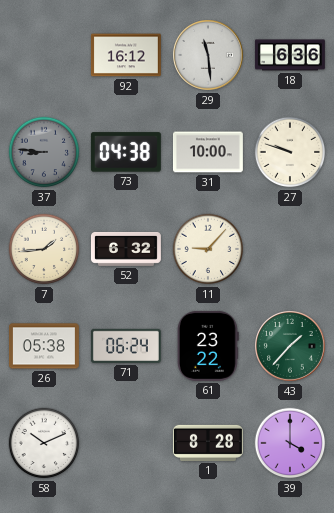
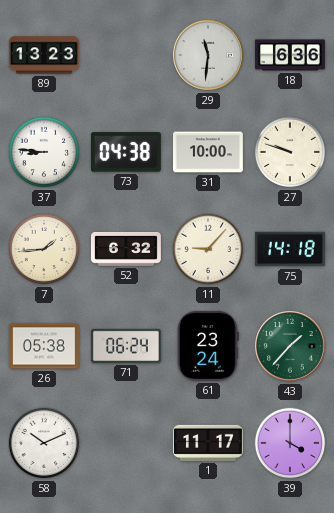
89: none -> 13:23
92: 16:12 -> none
29: 11:29 -> 11:31
37 dial: grey -> white
75: none -> 14:18
61: 23:22 -> 23:24
1: 8:28 -> 11:17
